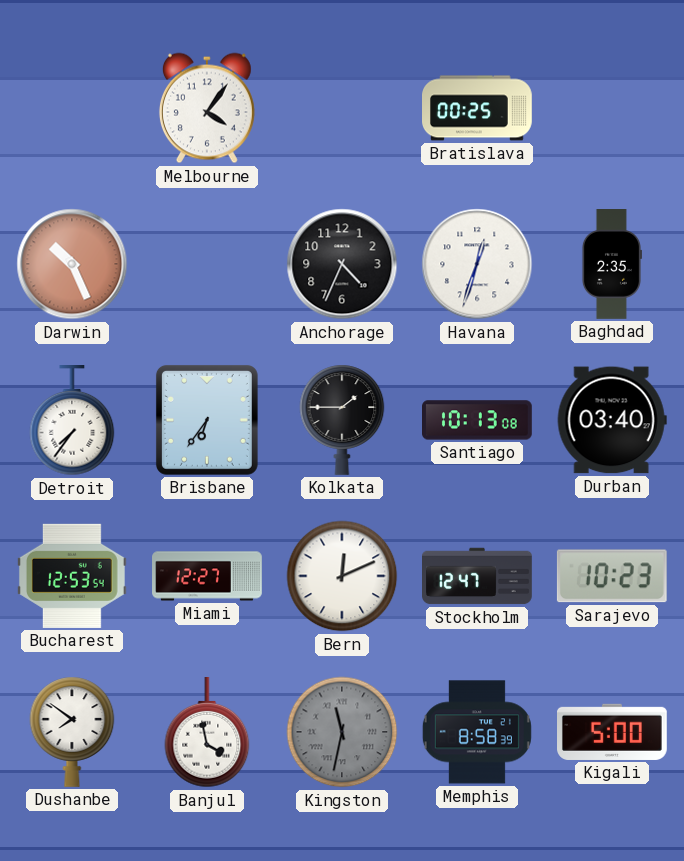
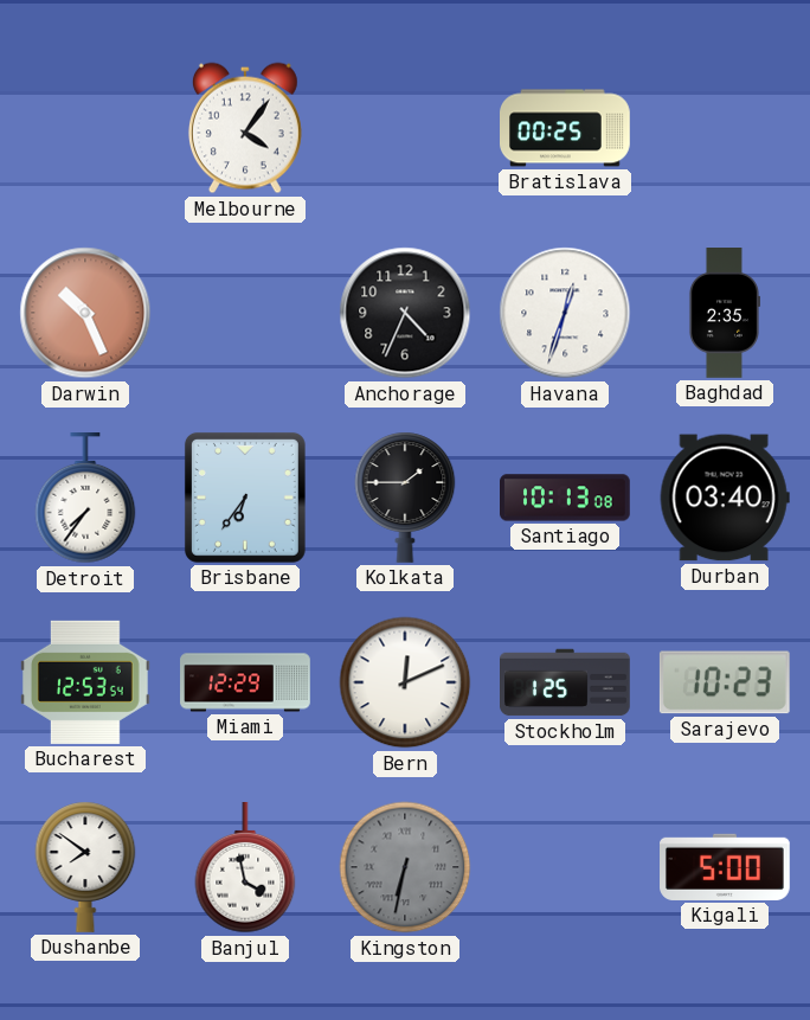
Miami: 12:27 -> 12:29
Stockholm: 12:47 -> 1:25
Kingston: 11:32 -> 6:32
Memphis: 8:58 -> none
